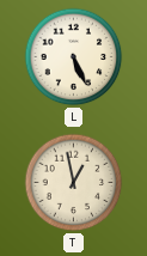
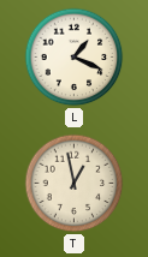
L: 5:26 -> 1:19
